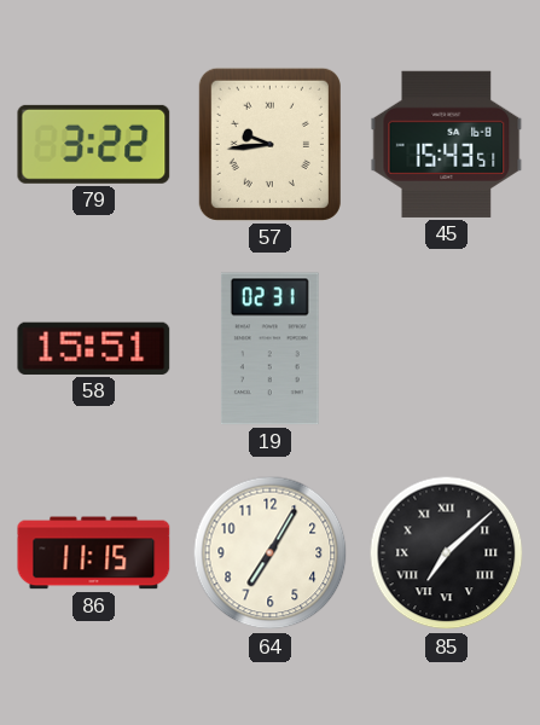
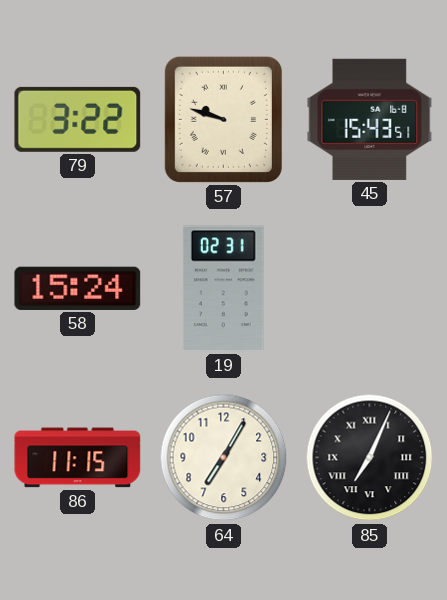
57: 9:44 -> 9:48
58: 15:51 -> 15:24
85: 7:08 -> 7:04
